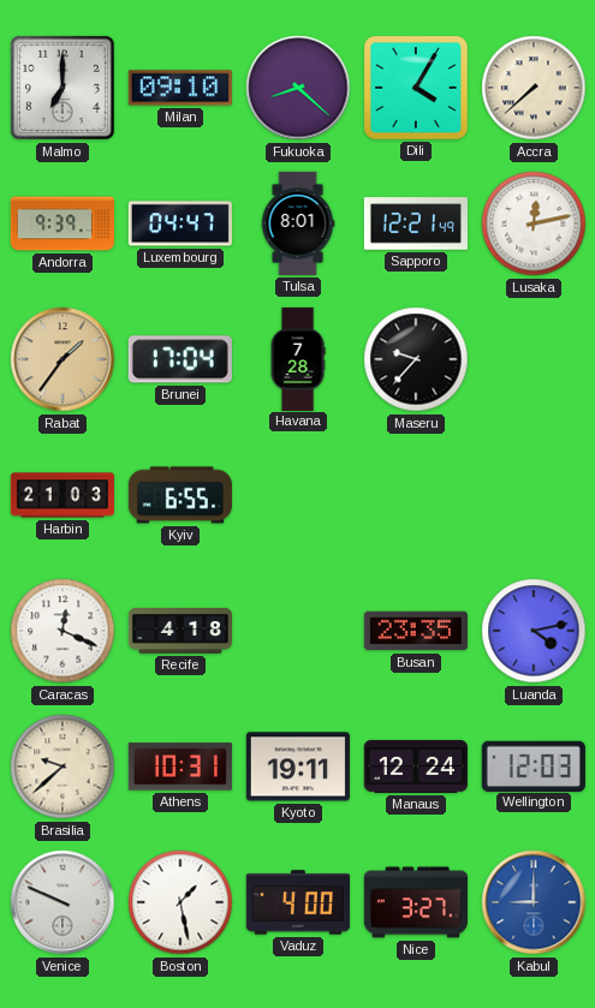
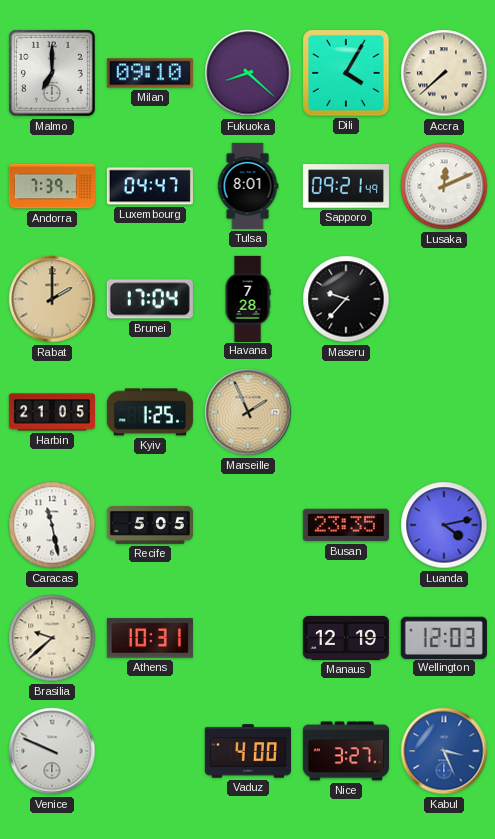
Andorra: 9:39 -> 7:39
Sapporo: 12:21 -> 09:21
Lusaka: 12:13 -> 12:11
Rabat: 1:36 -> 2:00
Harbin: 21:03 -> 21:05
Kyiv: 6:55 -> 1:25
Marseille: none -> 1:56
Caracas: 12:19 -> 11:28
Recife: 4:18 -> 5:05
Kyoto: 19:11 -> none
Manaus: 12:24 -> 12:19
Boston: 1:28 -> none
Kabul: 9:00 -> 3:26
